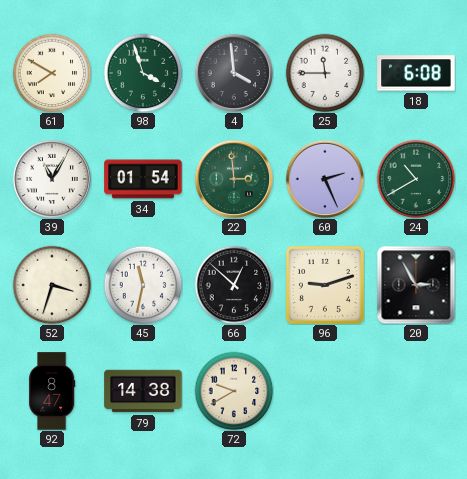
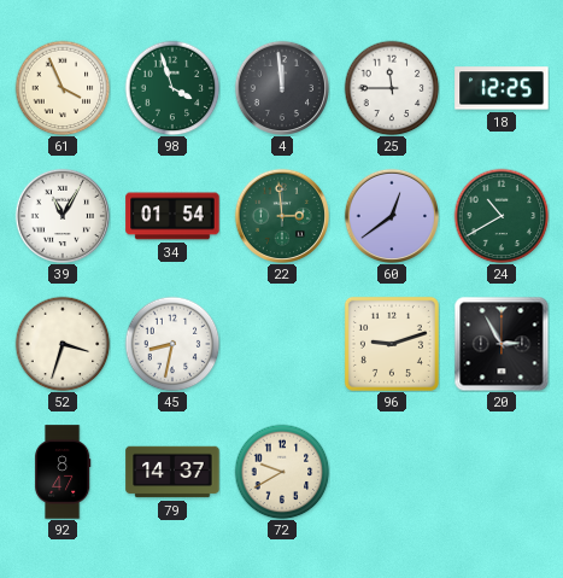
61: 7:50 -> 3:56
4: 3:59 -> 11:59
18: 6:08 -> 12:25
60: 2:26 -> 12:39
45: 11:32 -> 8:32
66: 12:52 -> none
79: 14:38 -> 14:37
